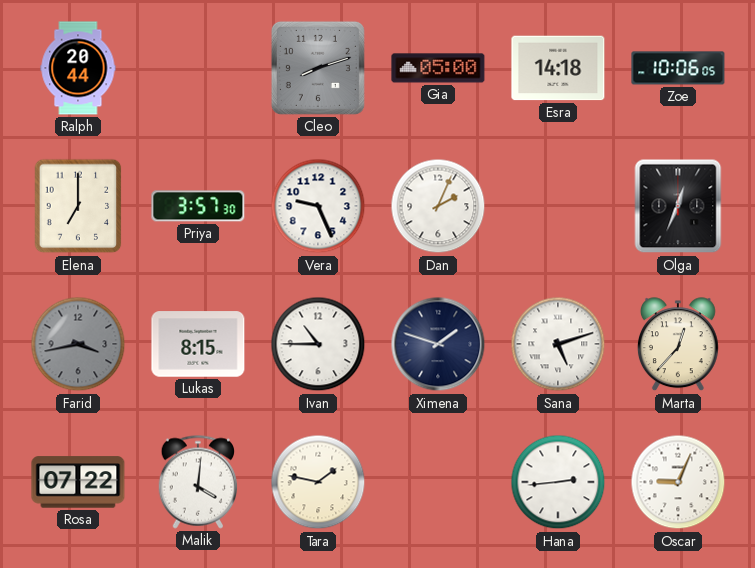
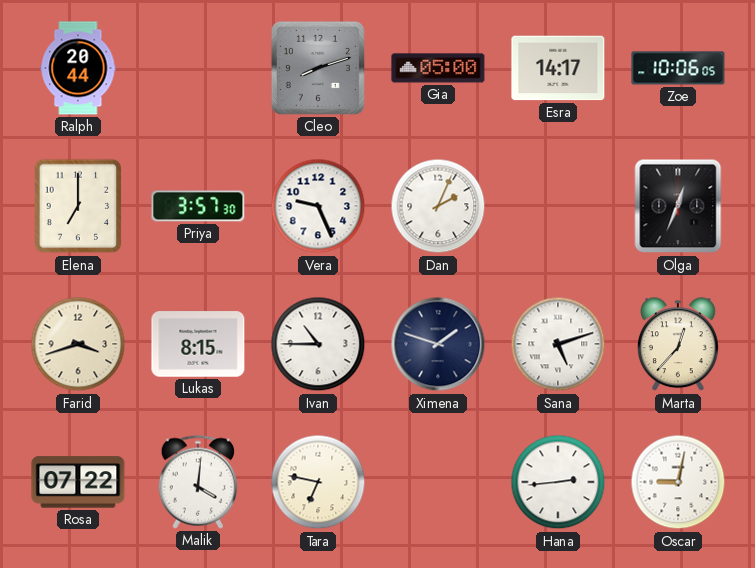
Esra: 14:18 -> 14:17
Farid: 3:43 -> 3:42
Farid dial: grey -> cream
Tara: 1:47 -> 6:47
Oscar: 9:04 -> 9:02
